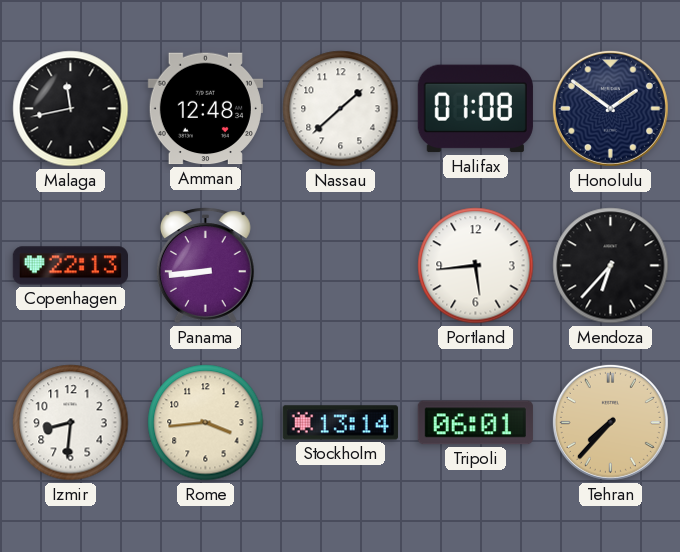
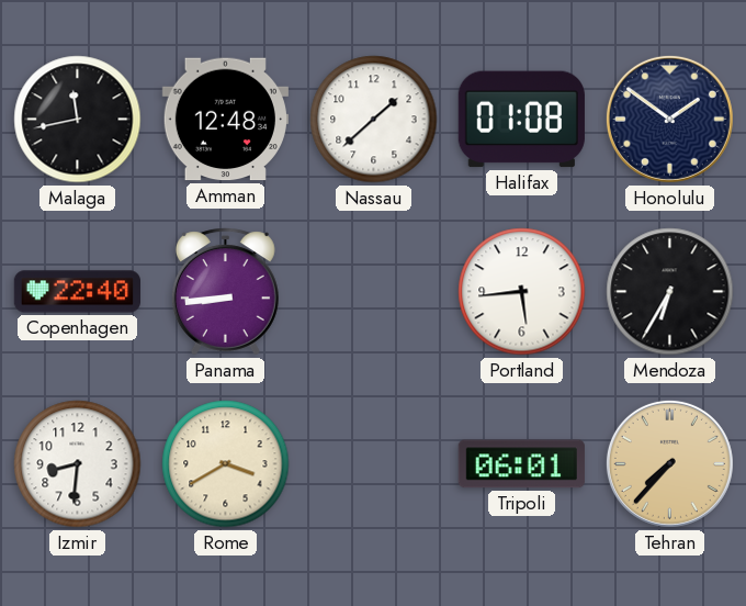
Copenhagen: 22:13 -> 22:40
Mendoza: 6:37 -> 6:35
Rome: 3:44 -> 3:40
Stockholm: 13:14 -> none
